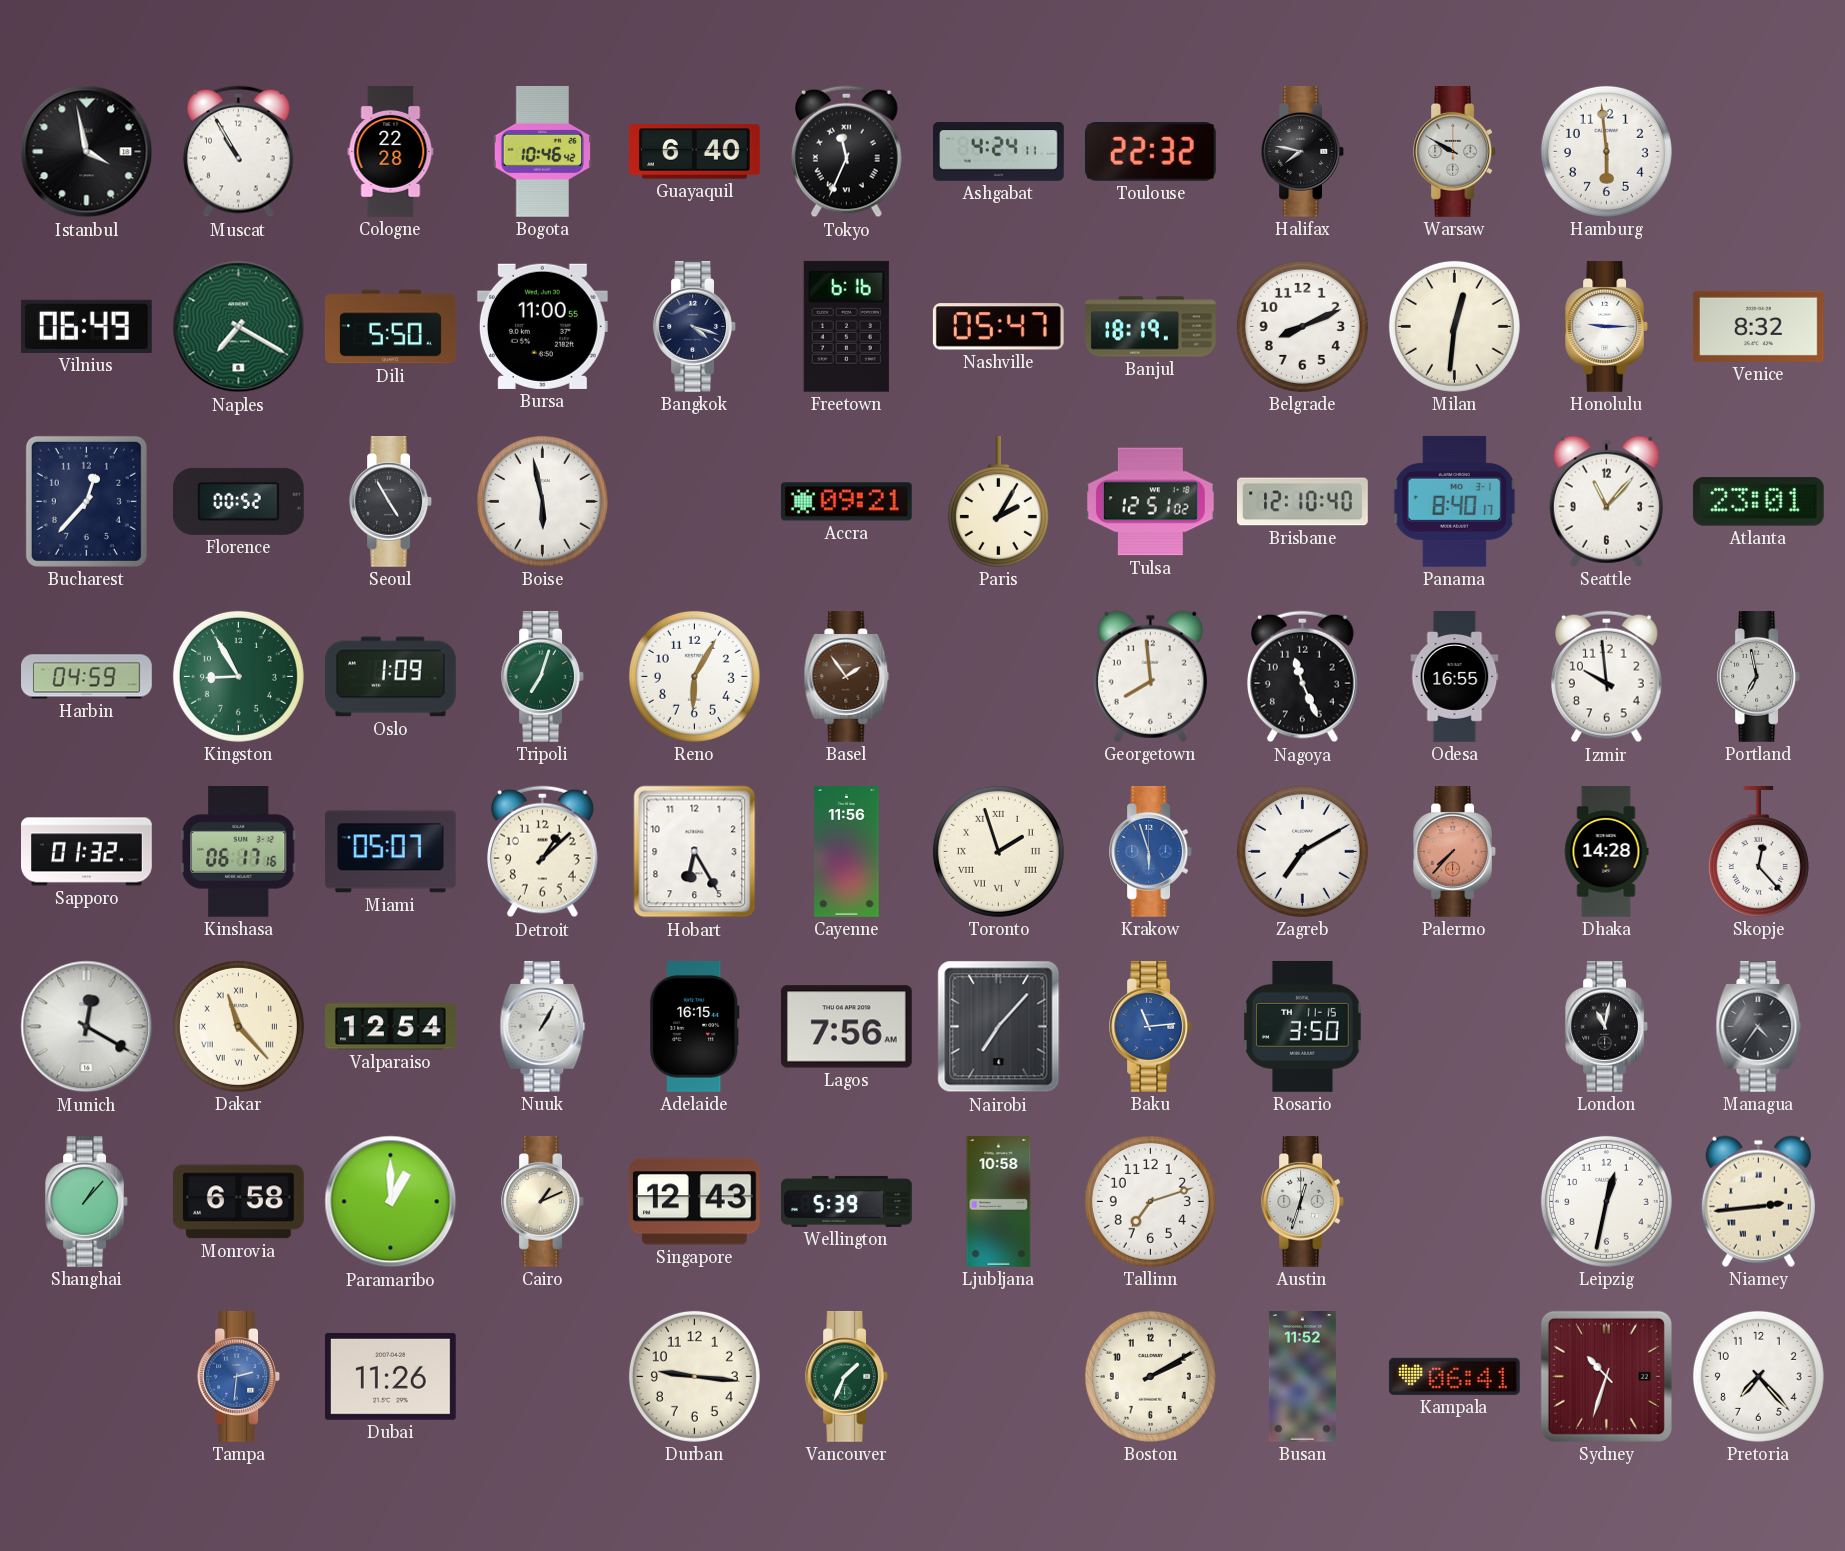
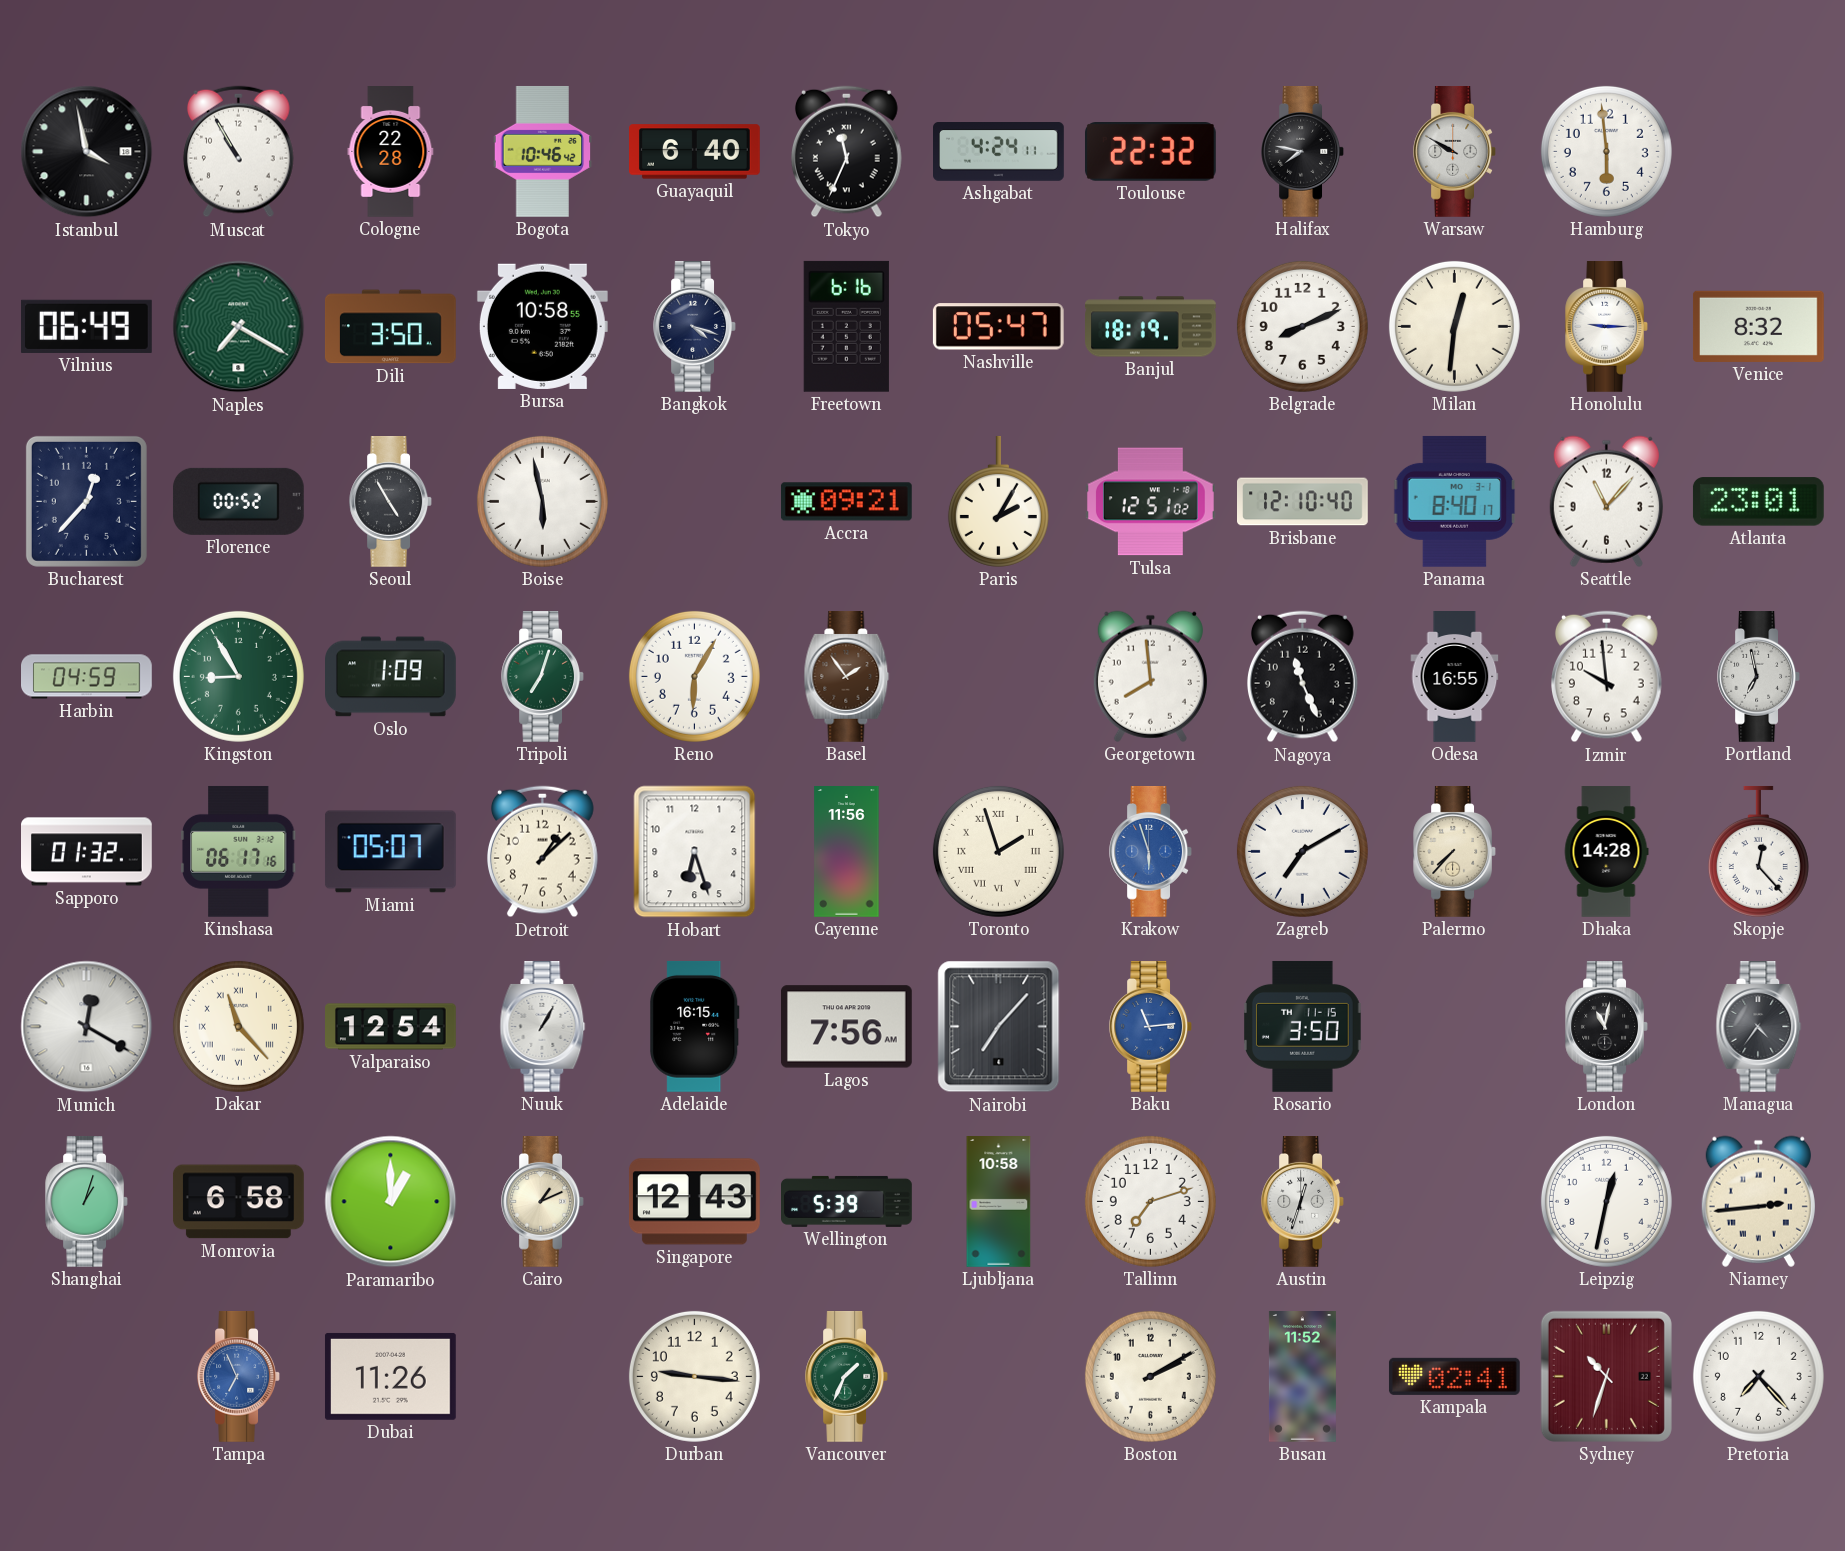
Dili: 5:50 -> 3:50
Bursa: 11:00 -> 10:58
Hobart: 6:25 -> 6:27
Palermo dial: salmon -> cream
Shanghai: 1:07 -> 1:03
Tampa: 2:31 -> 6:56
Kampala: 06:41 -> 02:41
